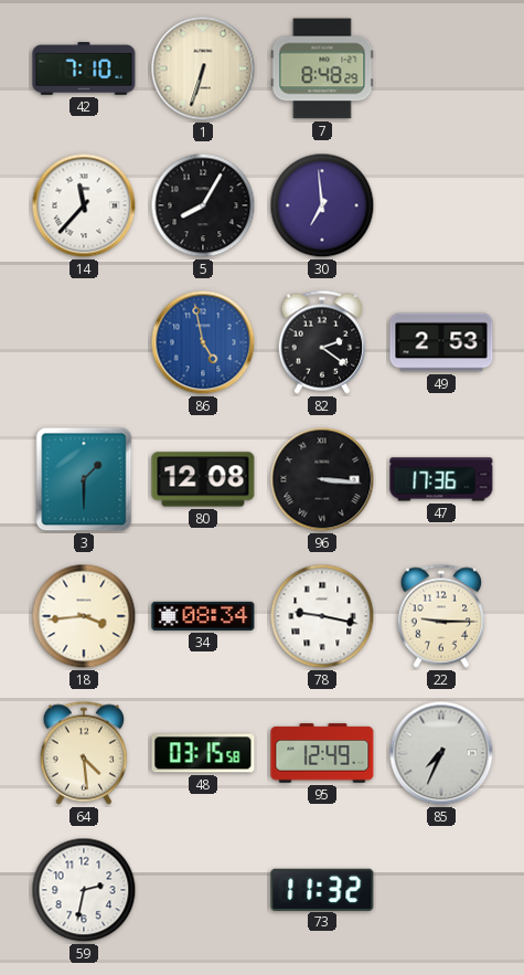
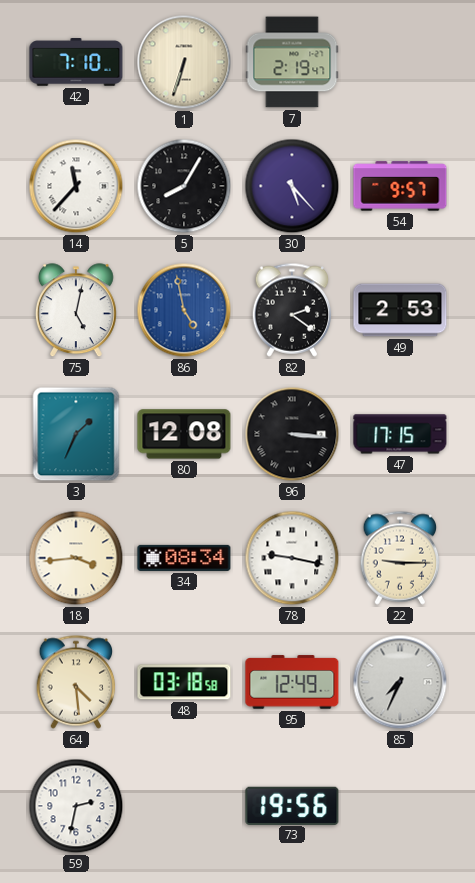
7: 8:48 -> 2:19
30: 6:59 -> 5:23
54: none -> 9:57
75: none -> 5:02
3: 1:30 -> 1:34
47: 17:36 -> 17:15
48: 03:15 -> 03:18
73: 11:32 -> 19:56
